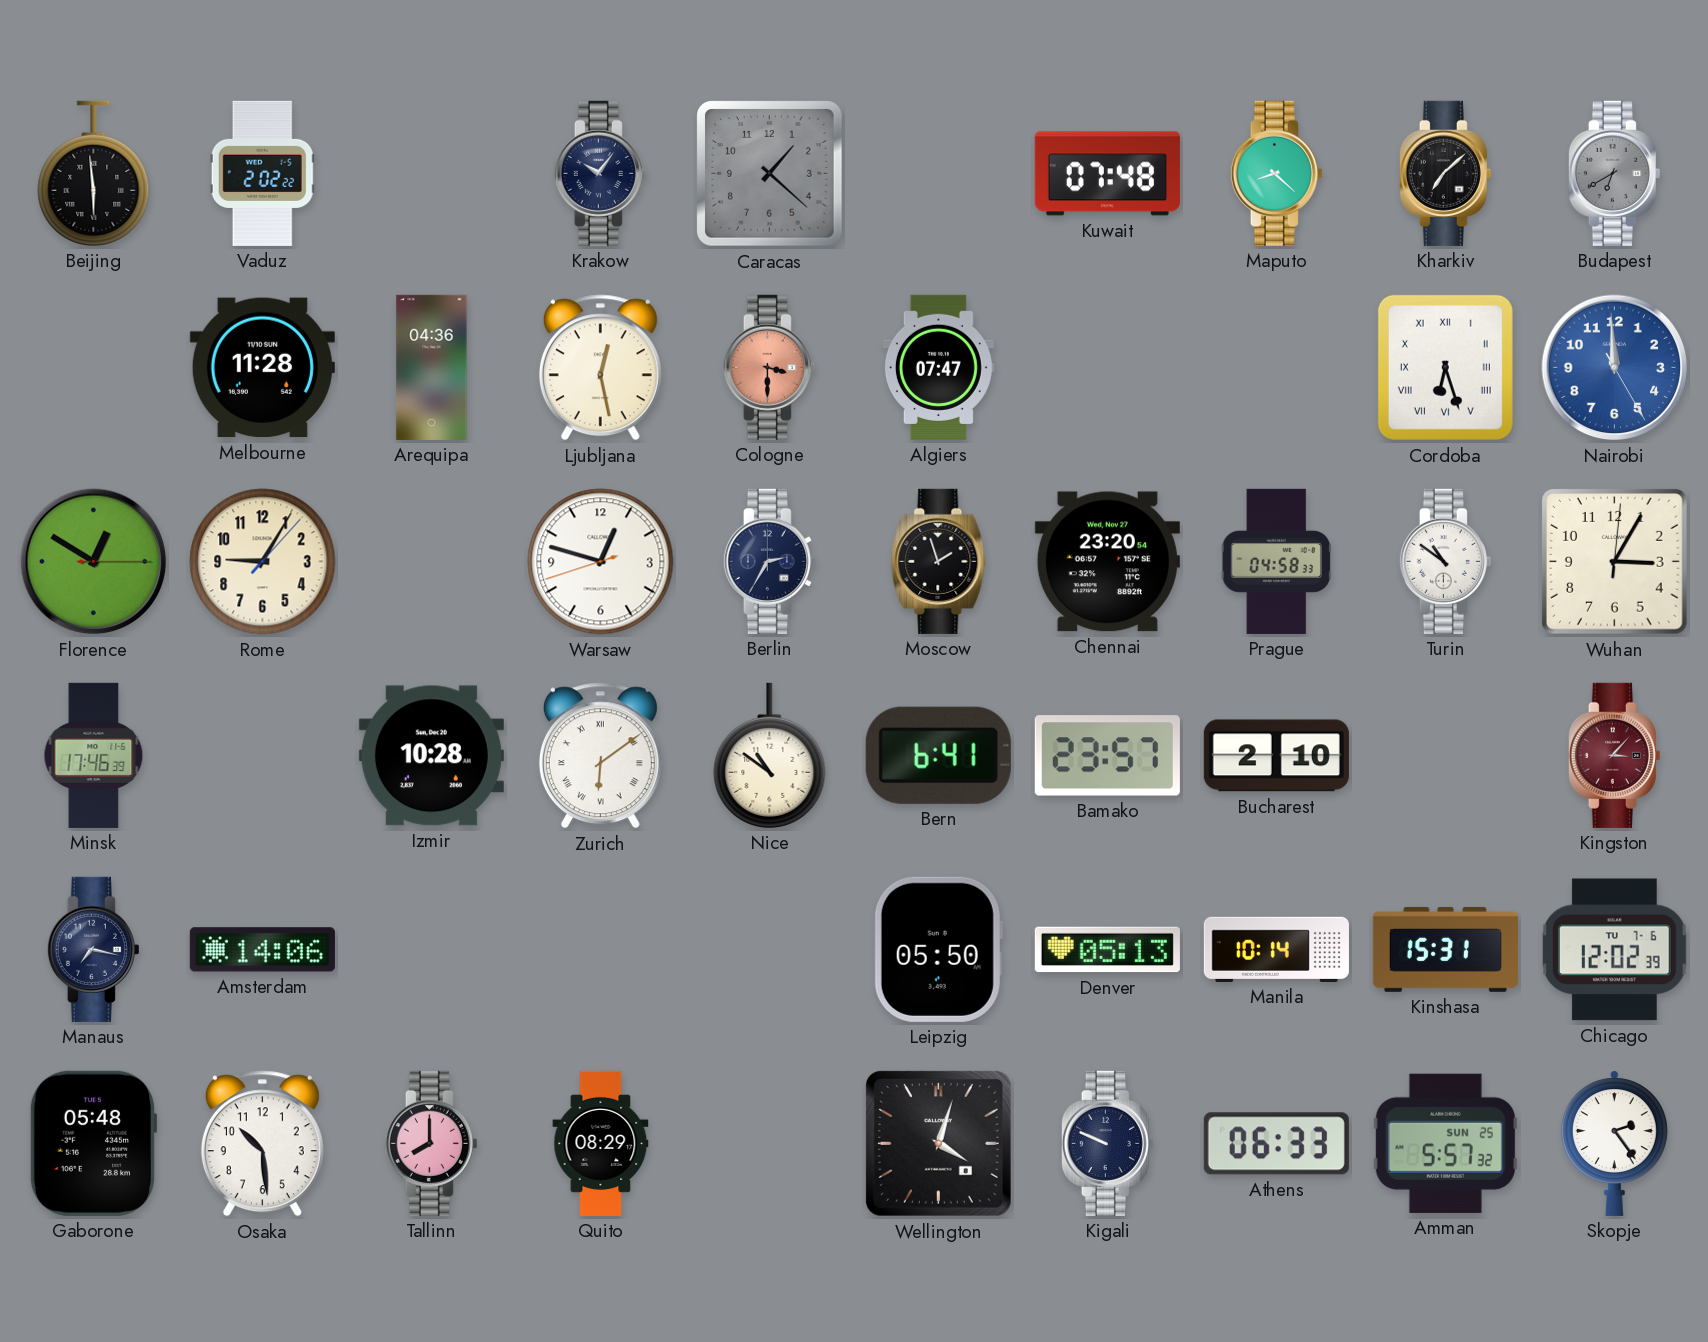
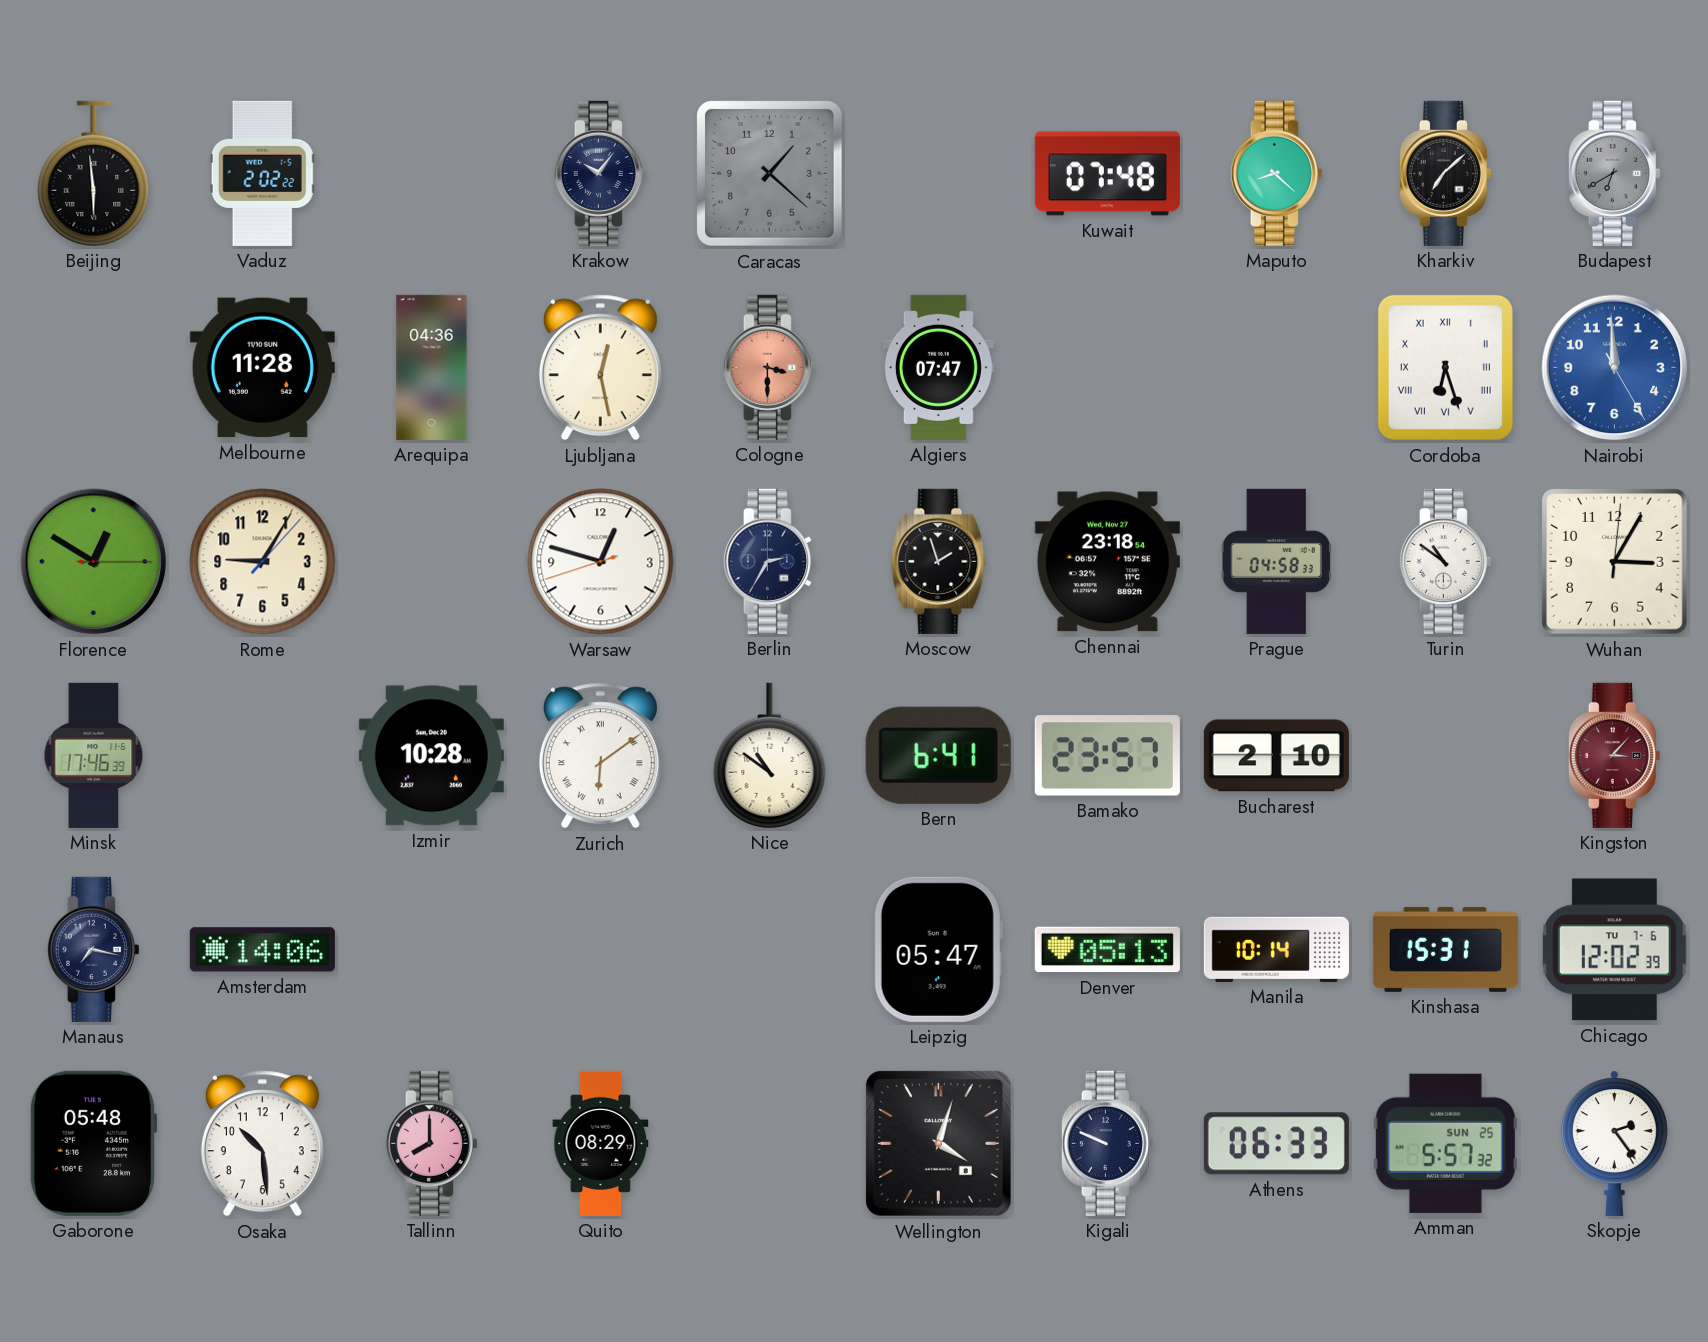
Chennai: 23:20 -> 23:18
Leipzig: 05:50 -> 05:47
